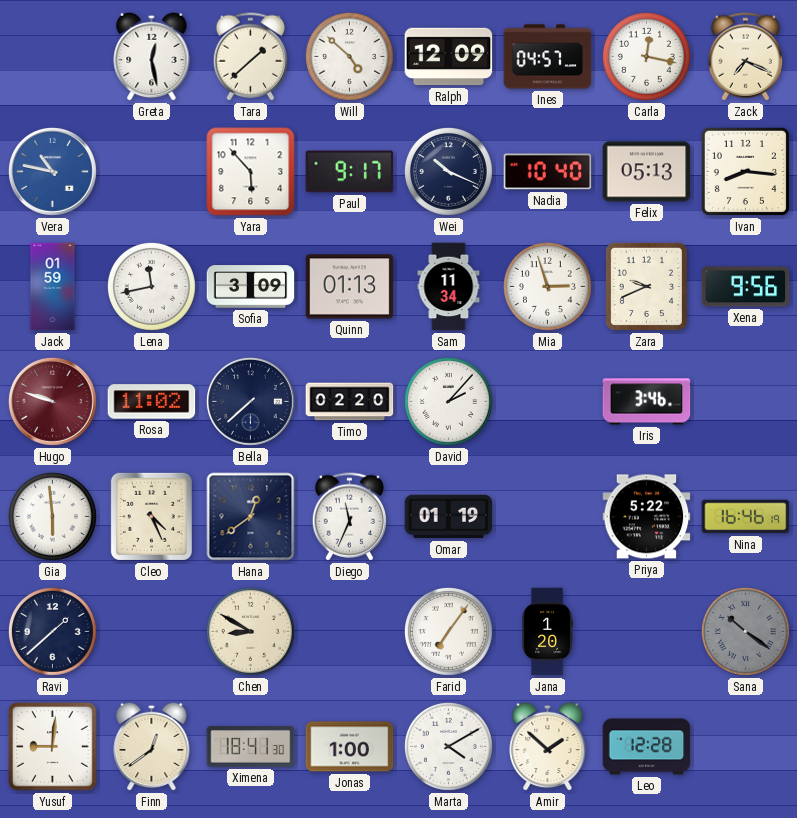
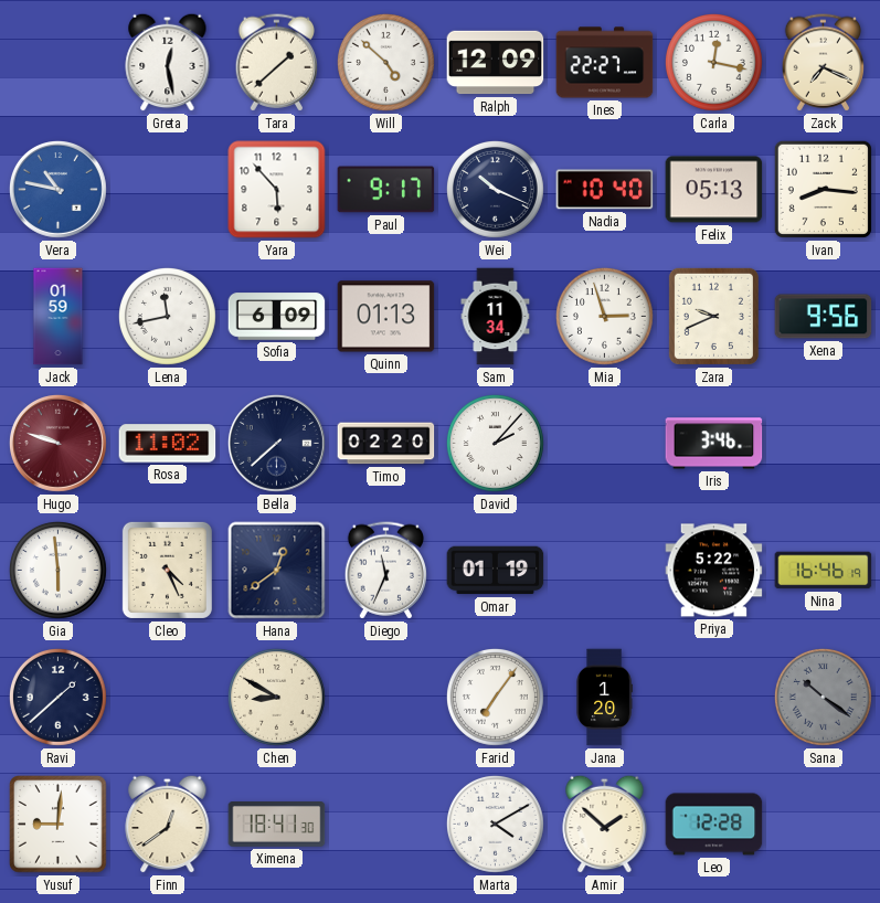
Ines: 04:57 -> 22:27
Sofia: 3:09 -> 6:09
Jonas: 1:00 -> none
